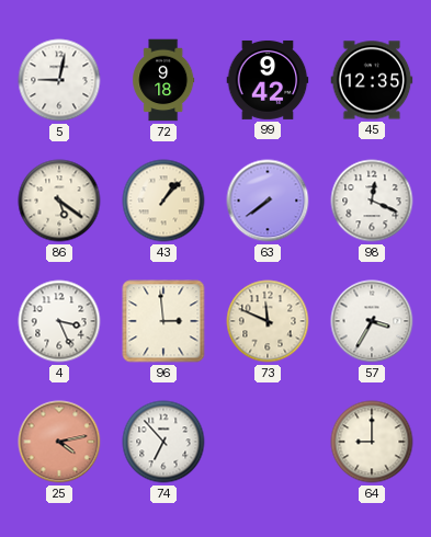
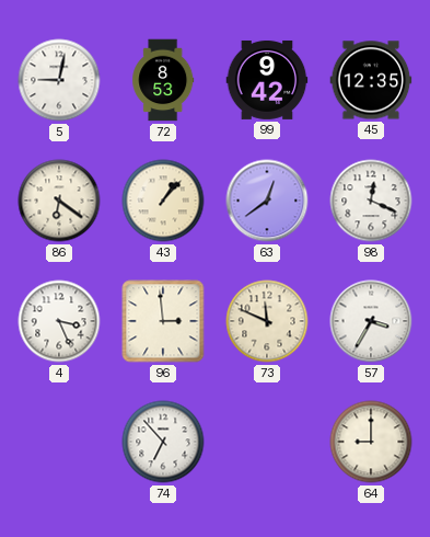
72: 9:18 -> 8:53
86: 5:21 -> 6:21
63: 7:39 -> 12:39
25: 4:13 -> none
